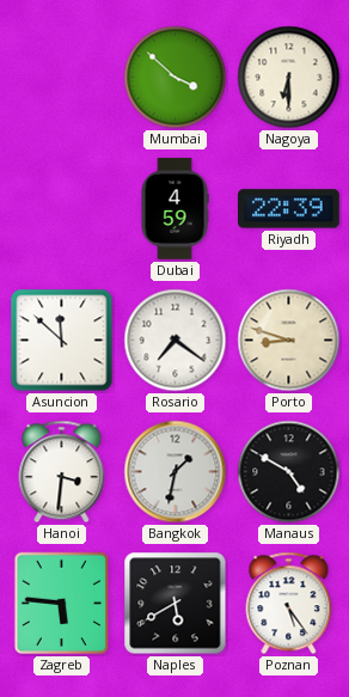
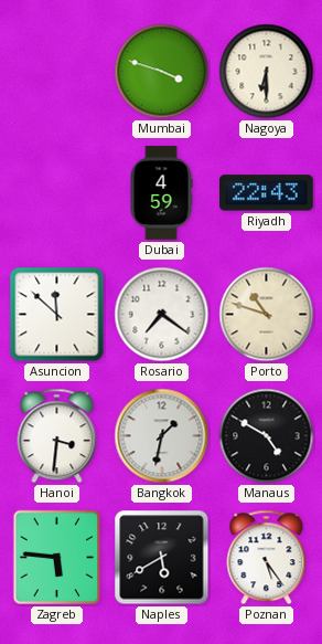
Mumbai: 3:52 -> 3:48
Riyadh: 22:39 -> 22:43
Porto: 8:48 -> 10:48
